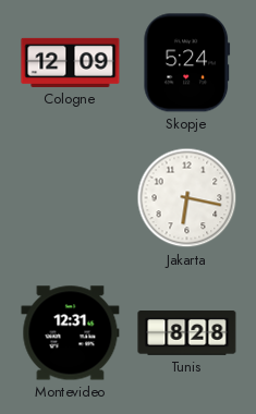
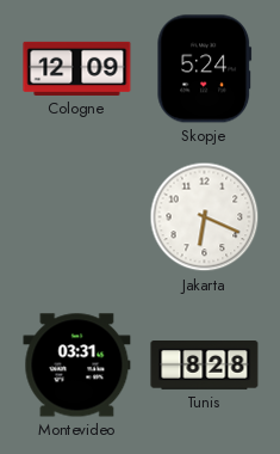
Jakarta: 6:17 -> 6:19
Montevideo: 12:31 -> 03:31
